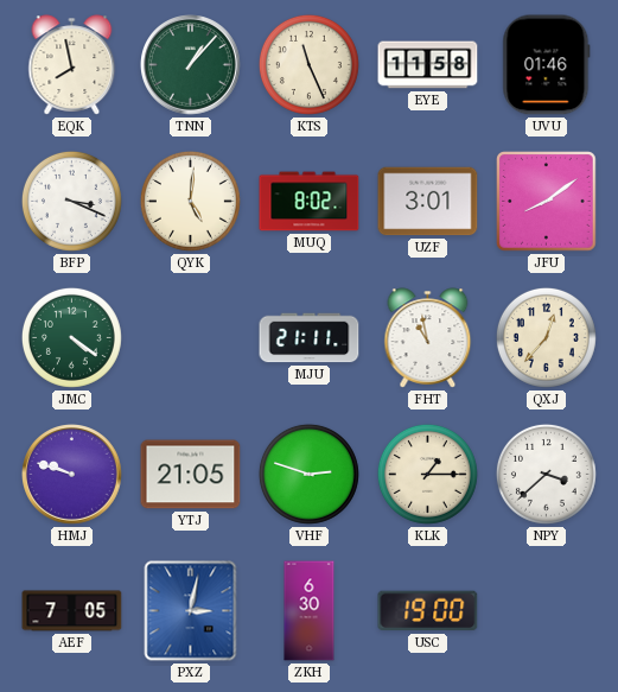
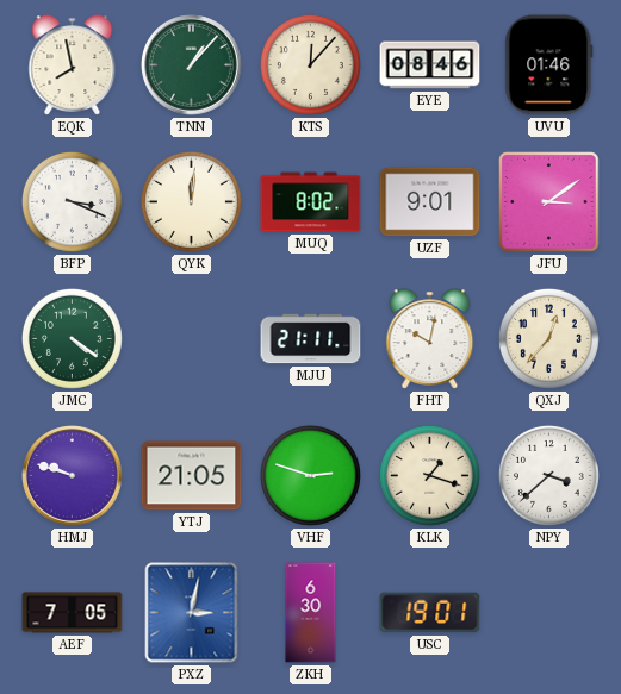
KTS: 11:26 -> 12:07
EYE: 11:58 -> 08:46
QYK: 5:01 -> 12:01
UZF: 3:01 -> 9:01
JFU: 8:09 -> 3:09
FHT: 10:58 -> 10:02
KLK: 1:15 -> 1:18
USC: 19:00 -> 19:01
